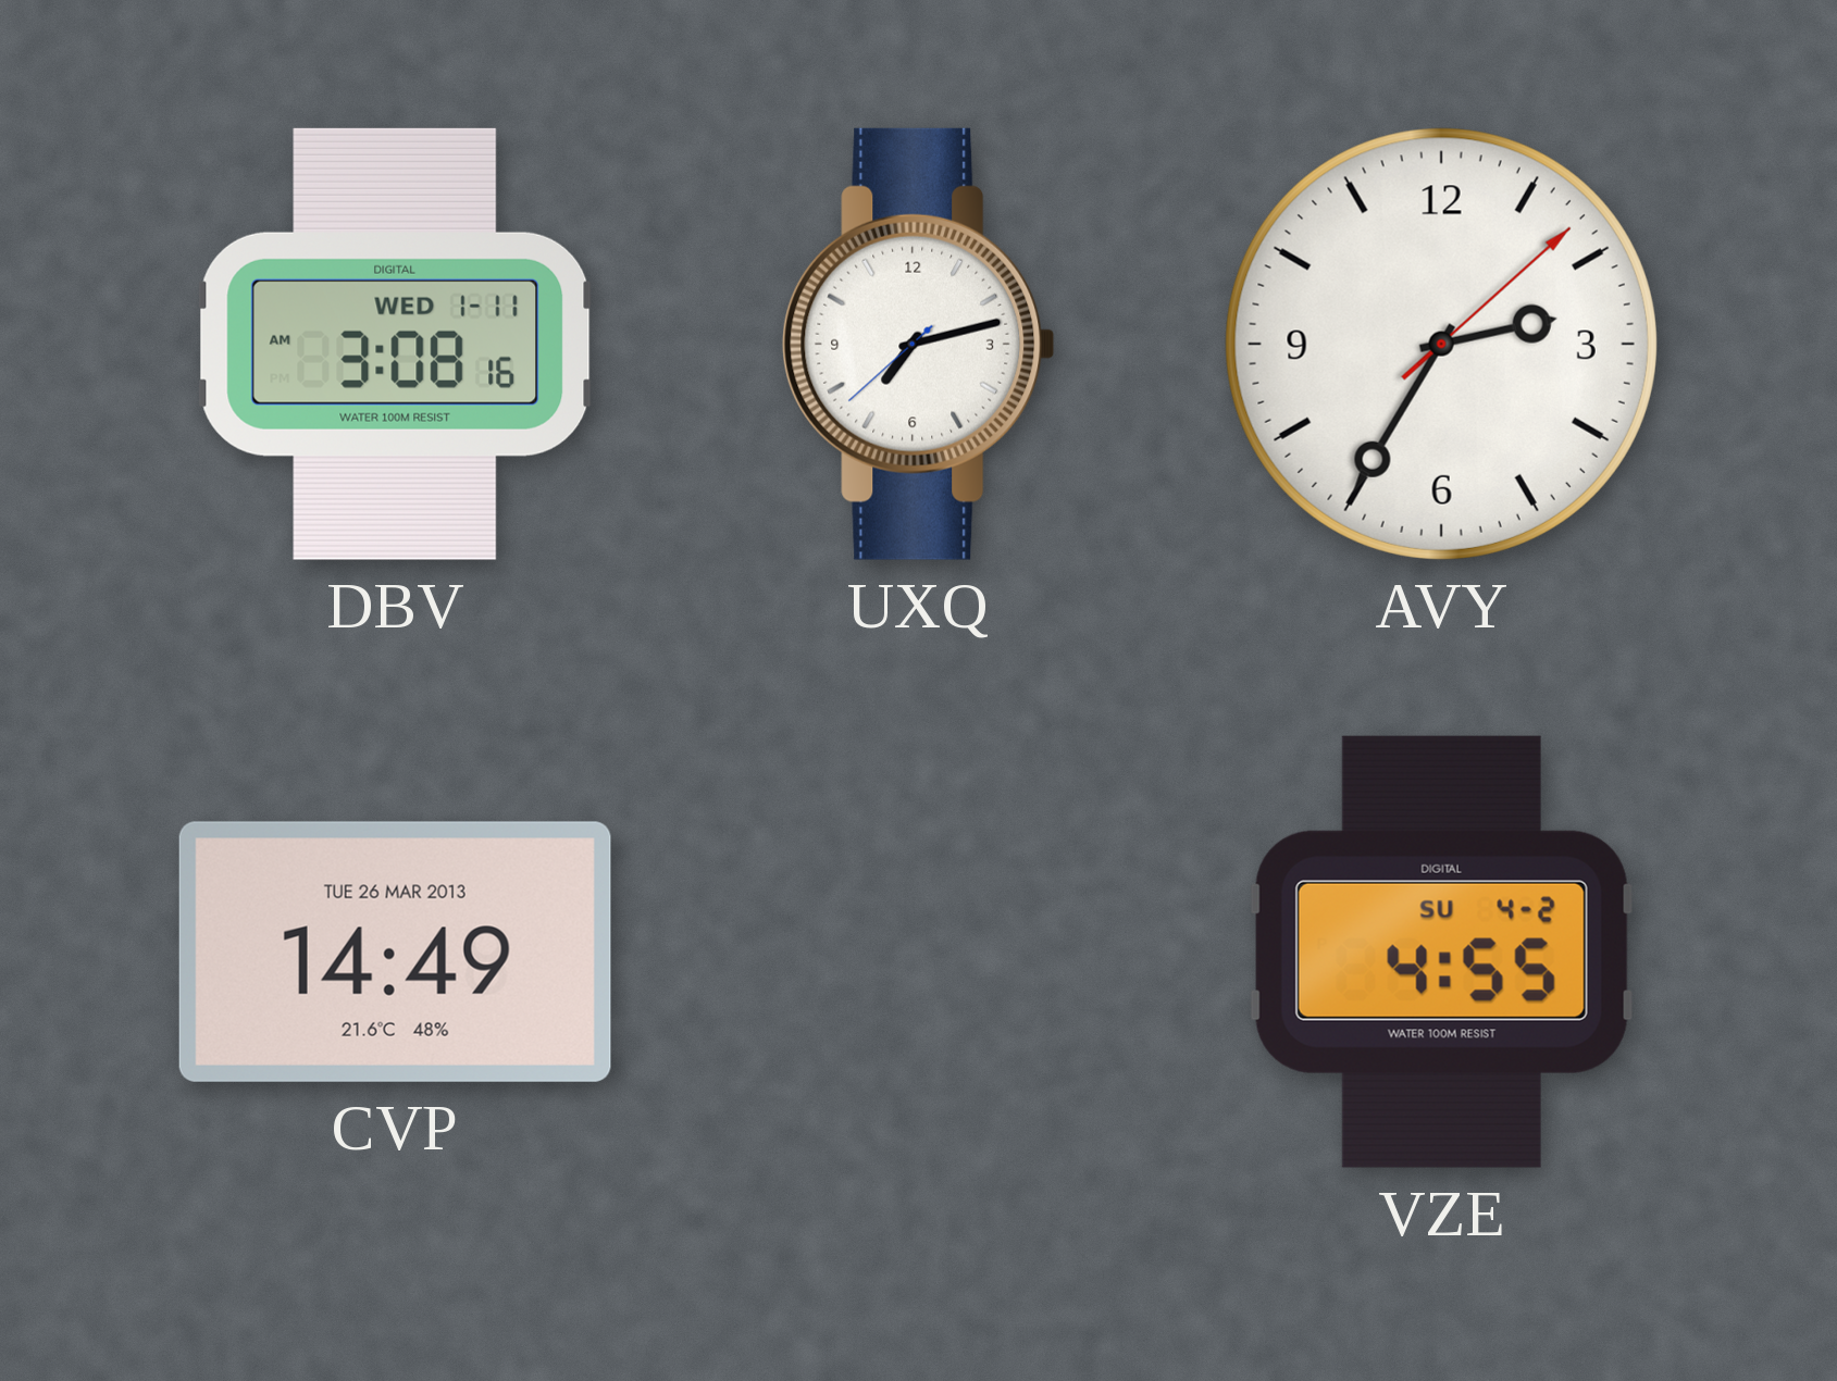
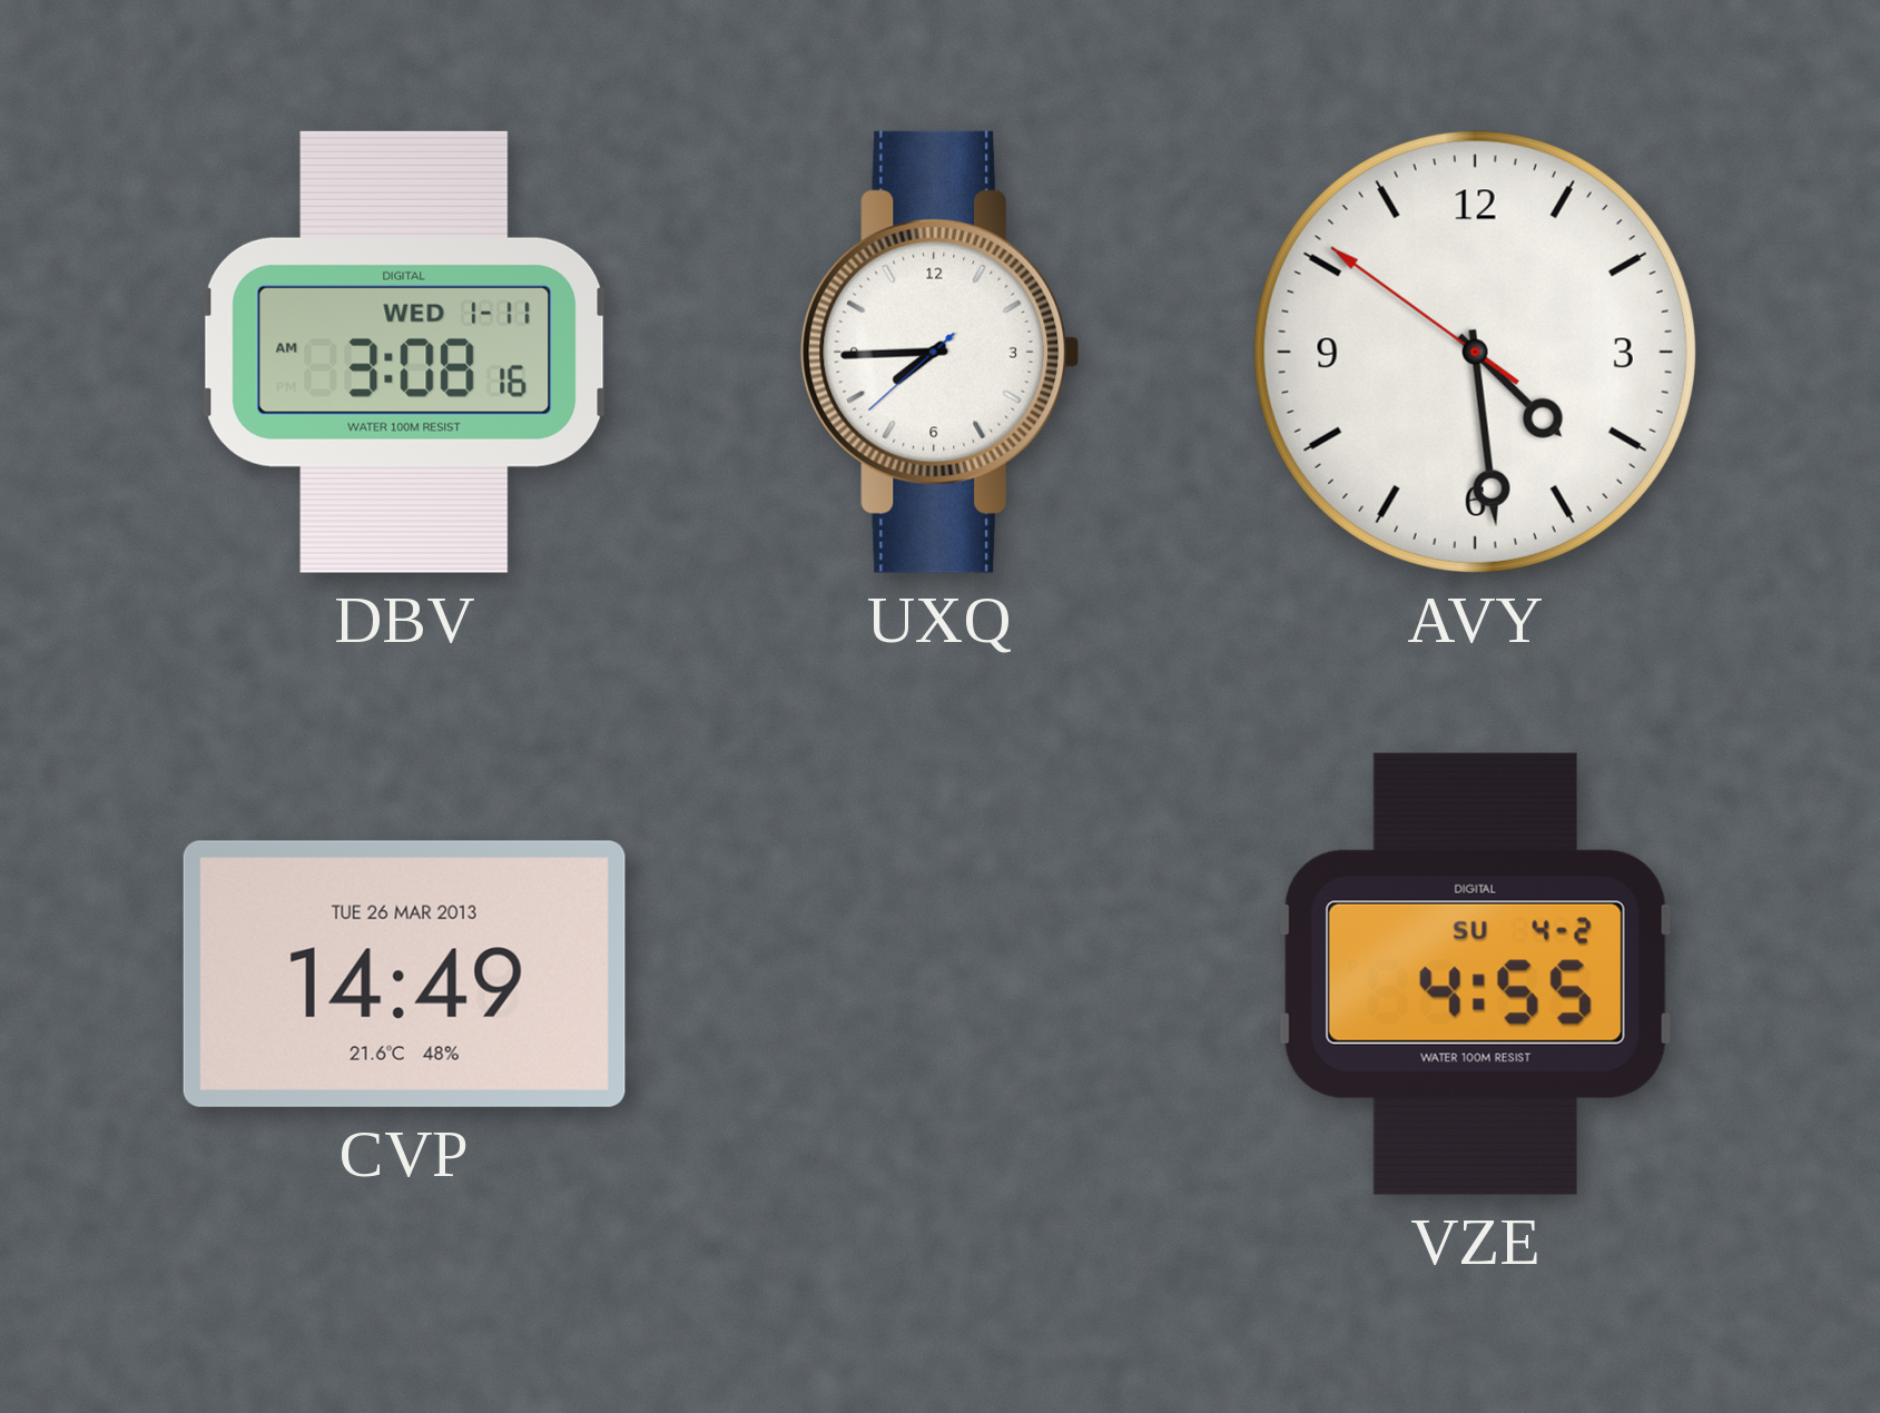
UXQ: 7:12 -> 7:44
AVY: 2:35 -> 4:28
